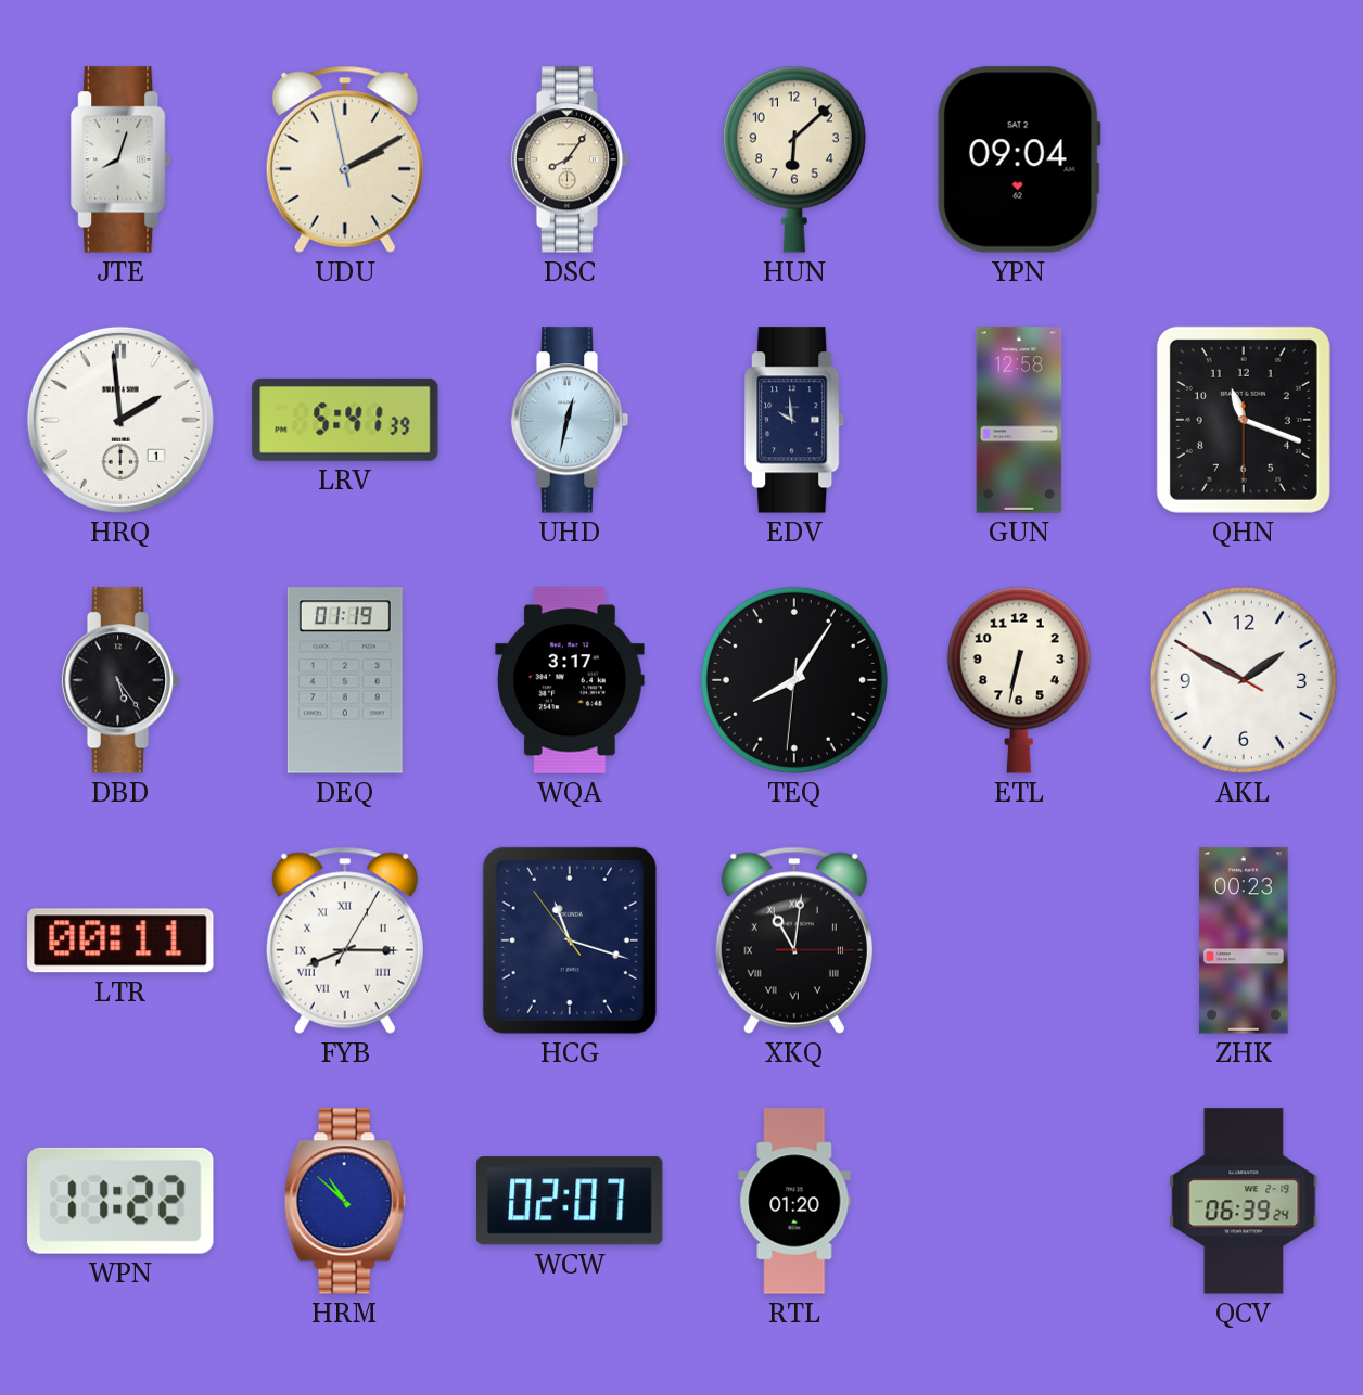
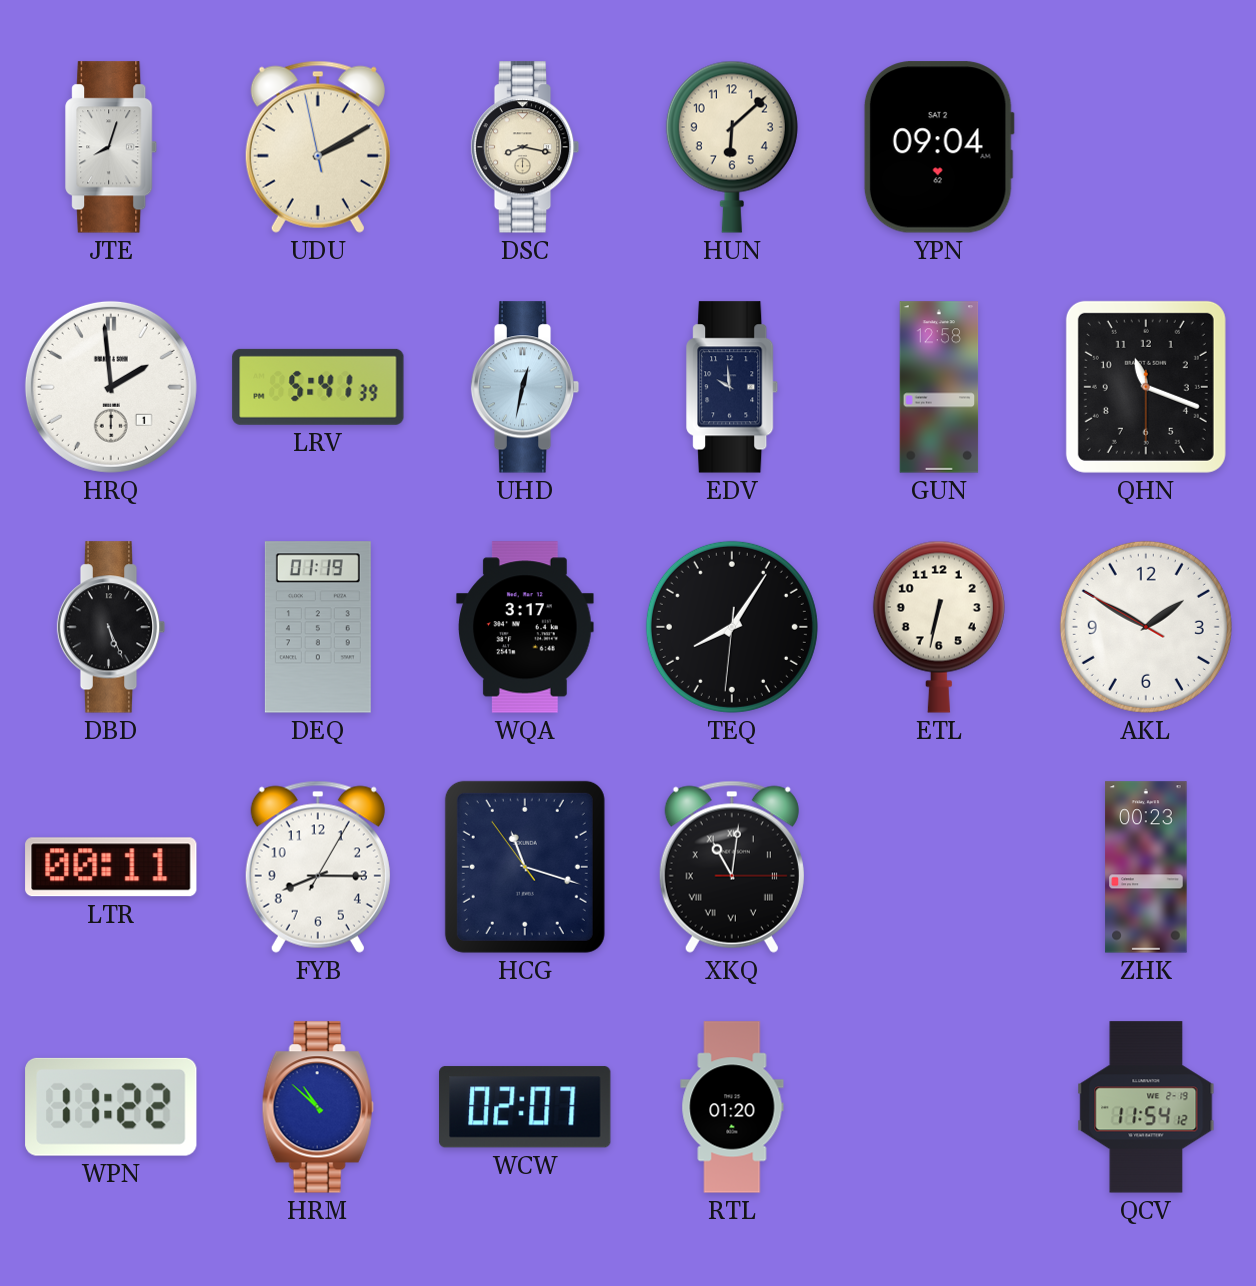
DSC: 8:06 -> 8:17
DBD: 5:24 -> 5:26
FYB numerals: Roman -> Arabic
QCV: 06:39 -> 11:54
